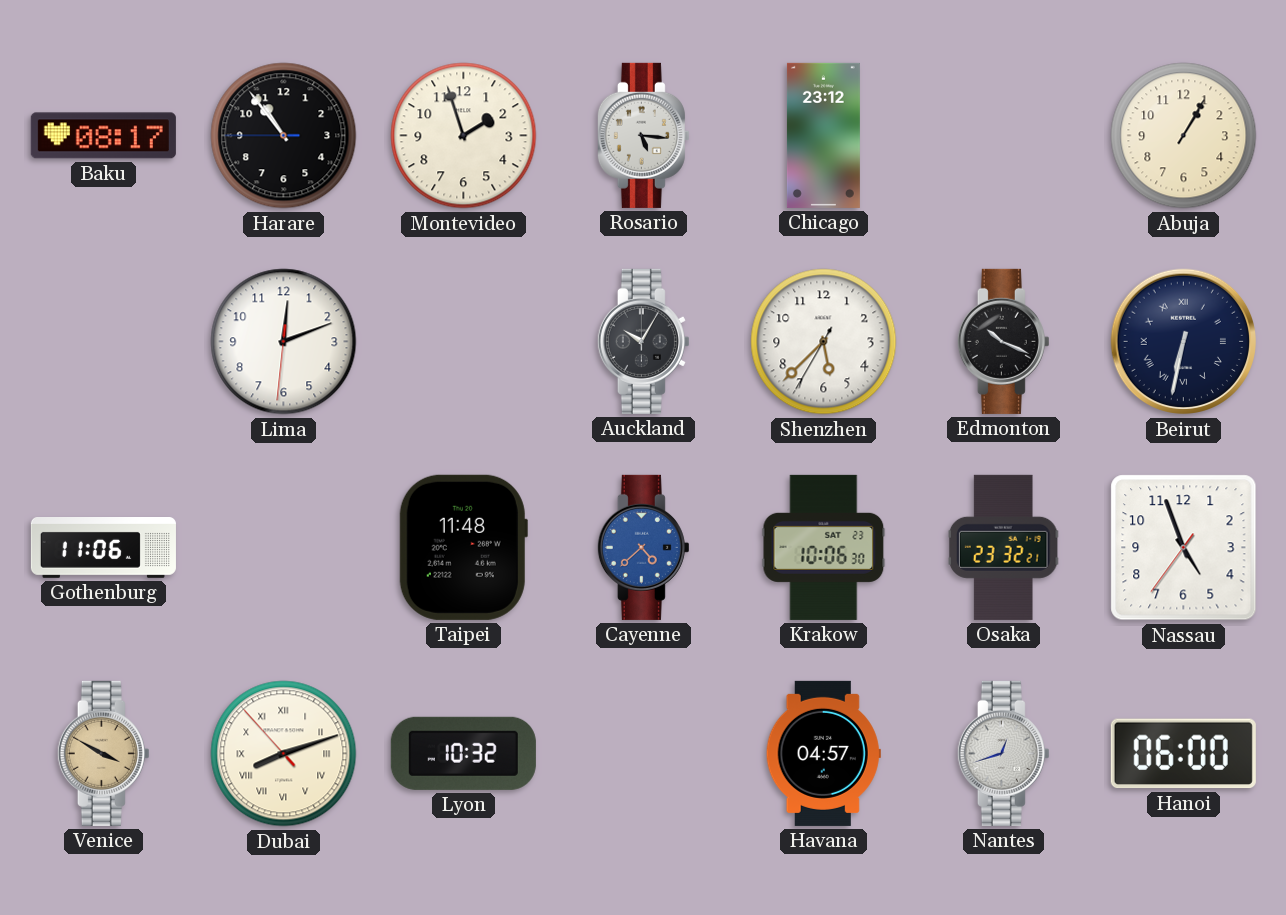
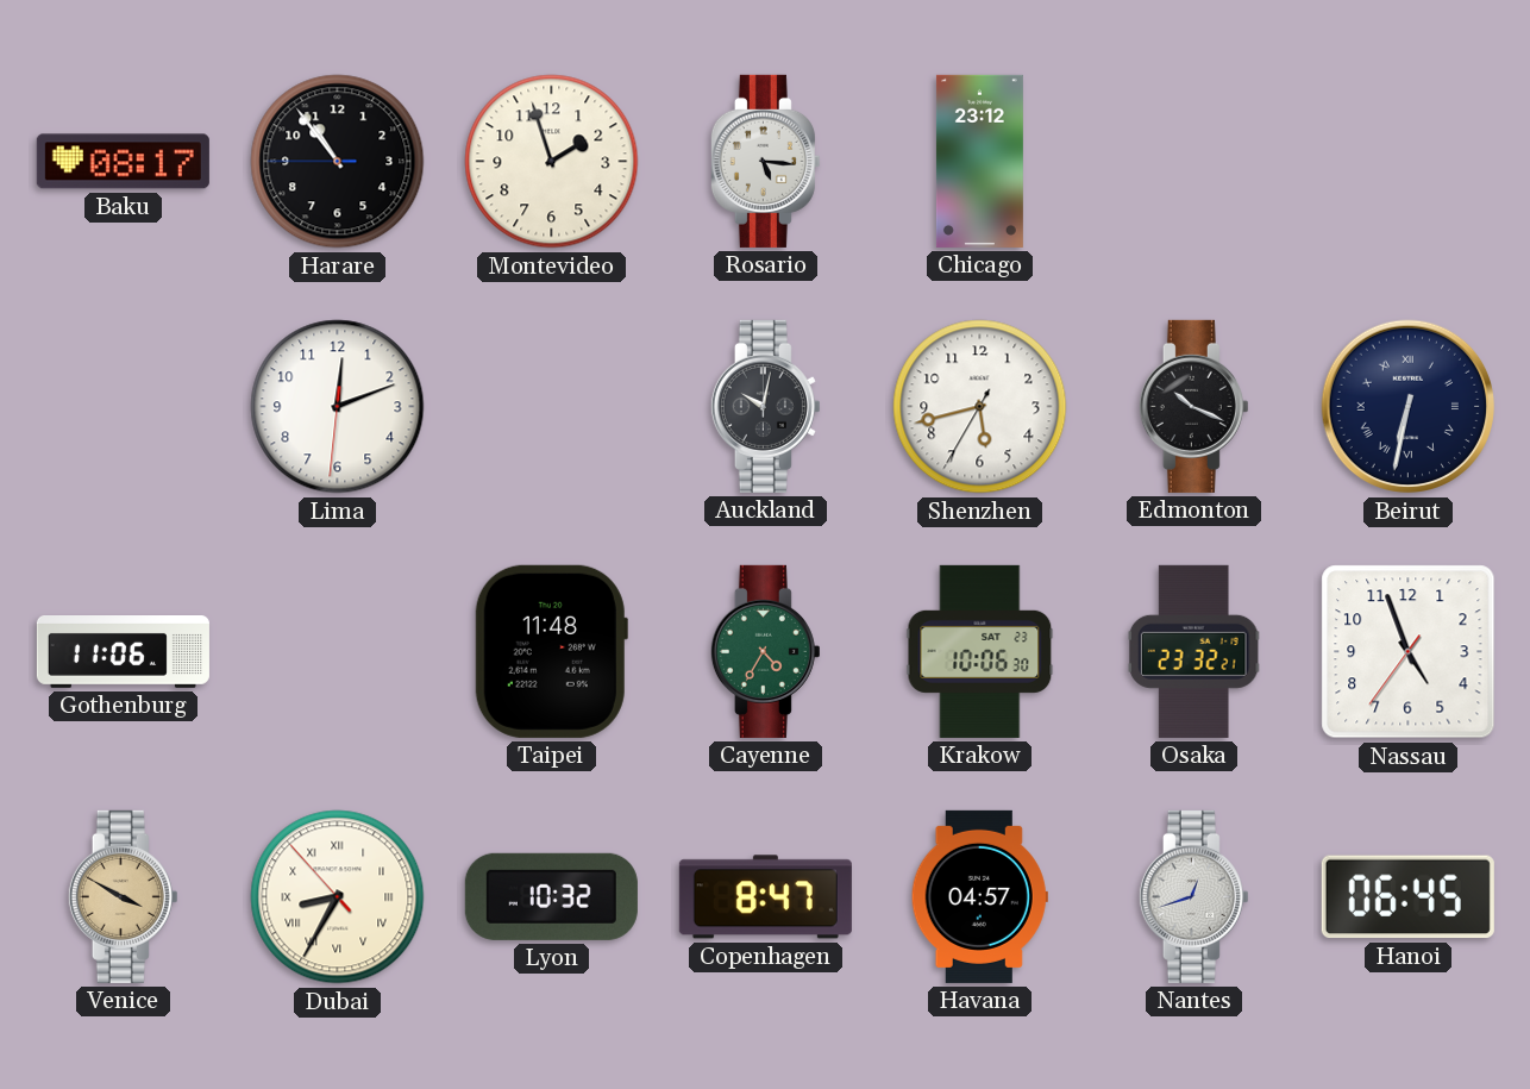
Abuja: 1:05 -> none
Auckland: 10:05 -> 10:02
Shenzhen: 5:37 -> 5:42
Cayenne: 4:38 -> 4:35
Cayenne dial: blue -> green
Dubai: 8:11 -> 8:34
Copenhagen: none -> 8:47
Hanoi: 06:00 -> 06:45
